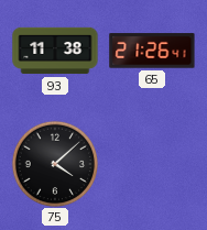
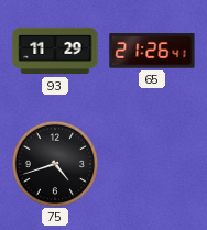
93: 11:38 -> 11:29
75: 4:08 -> 4:42
